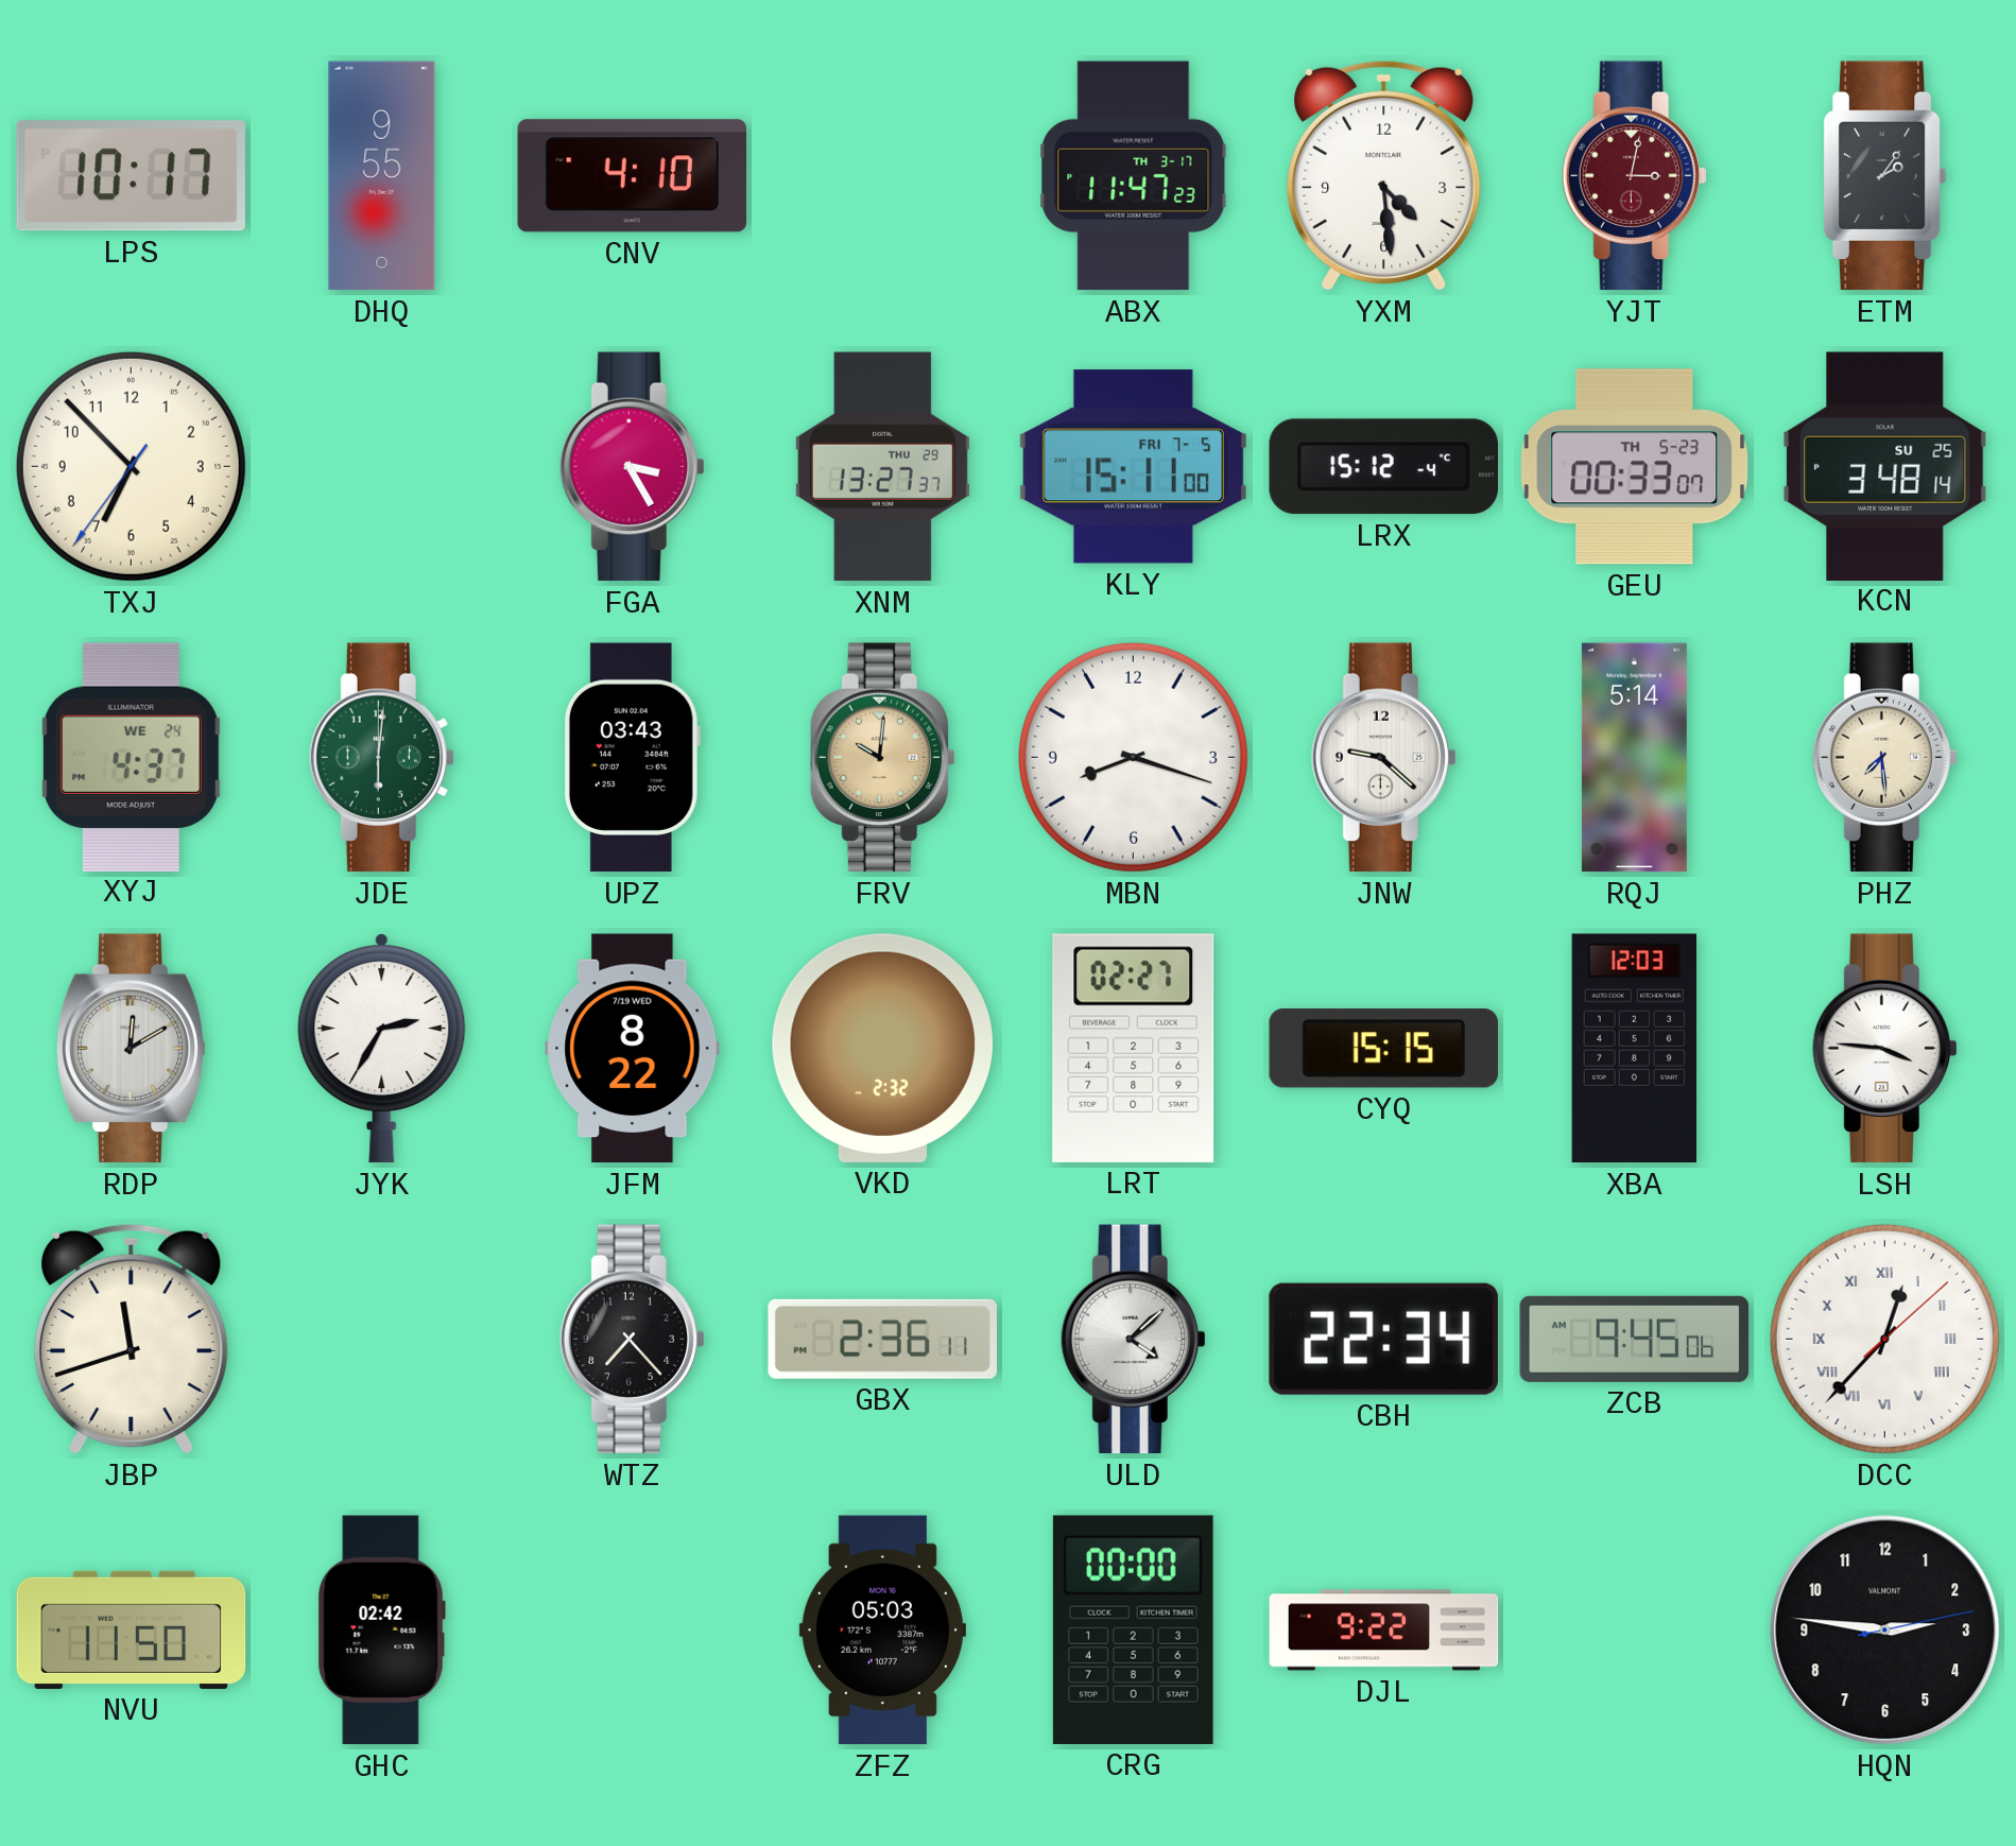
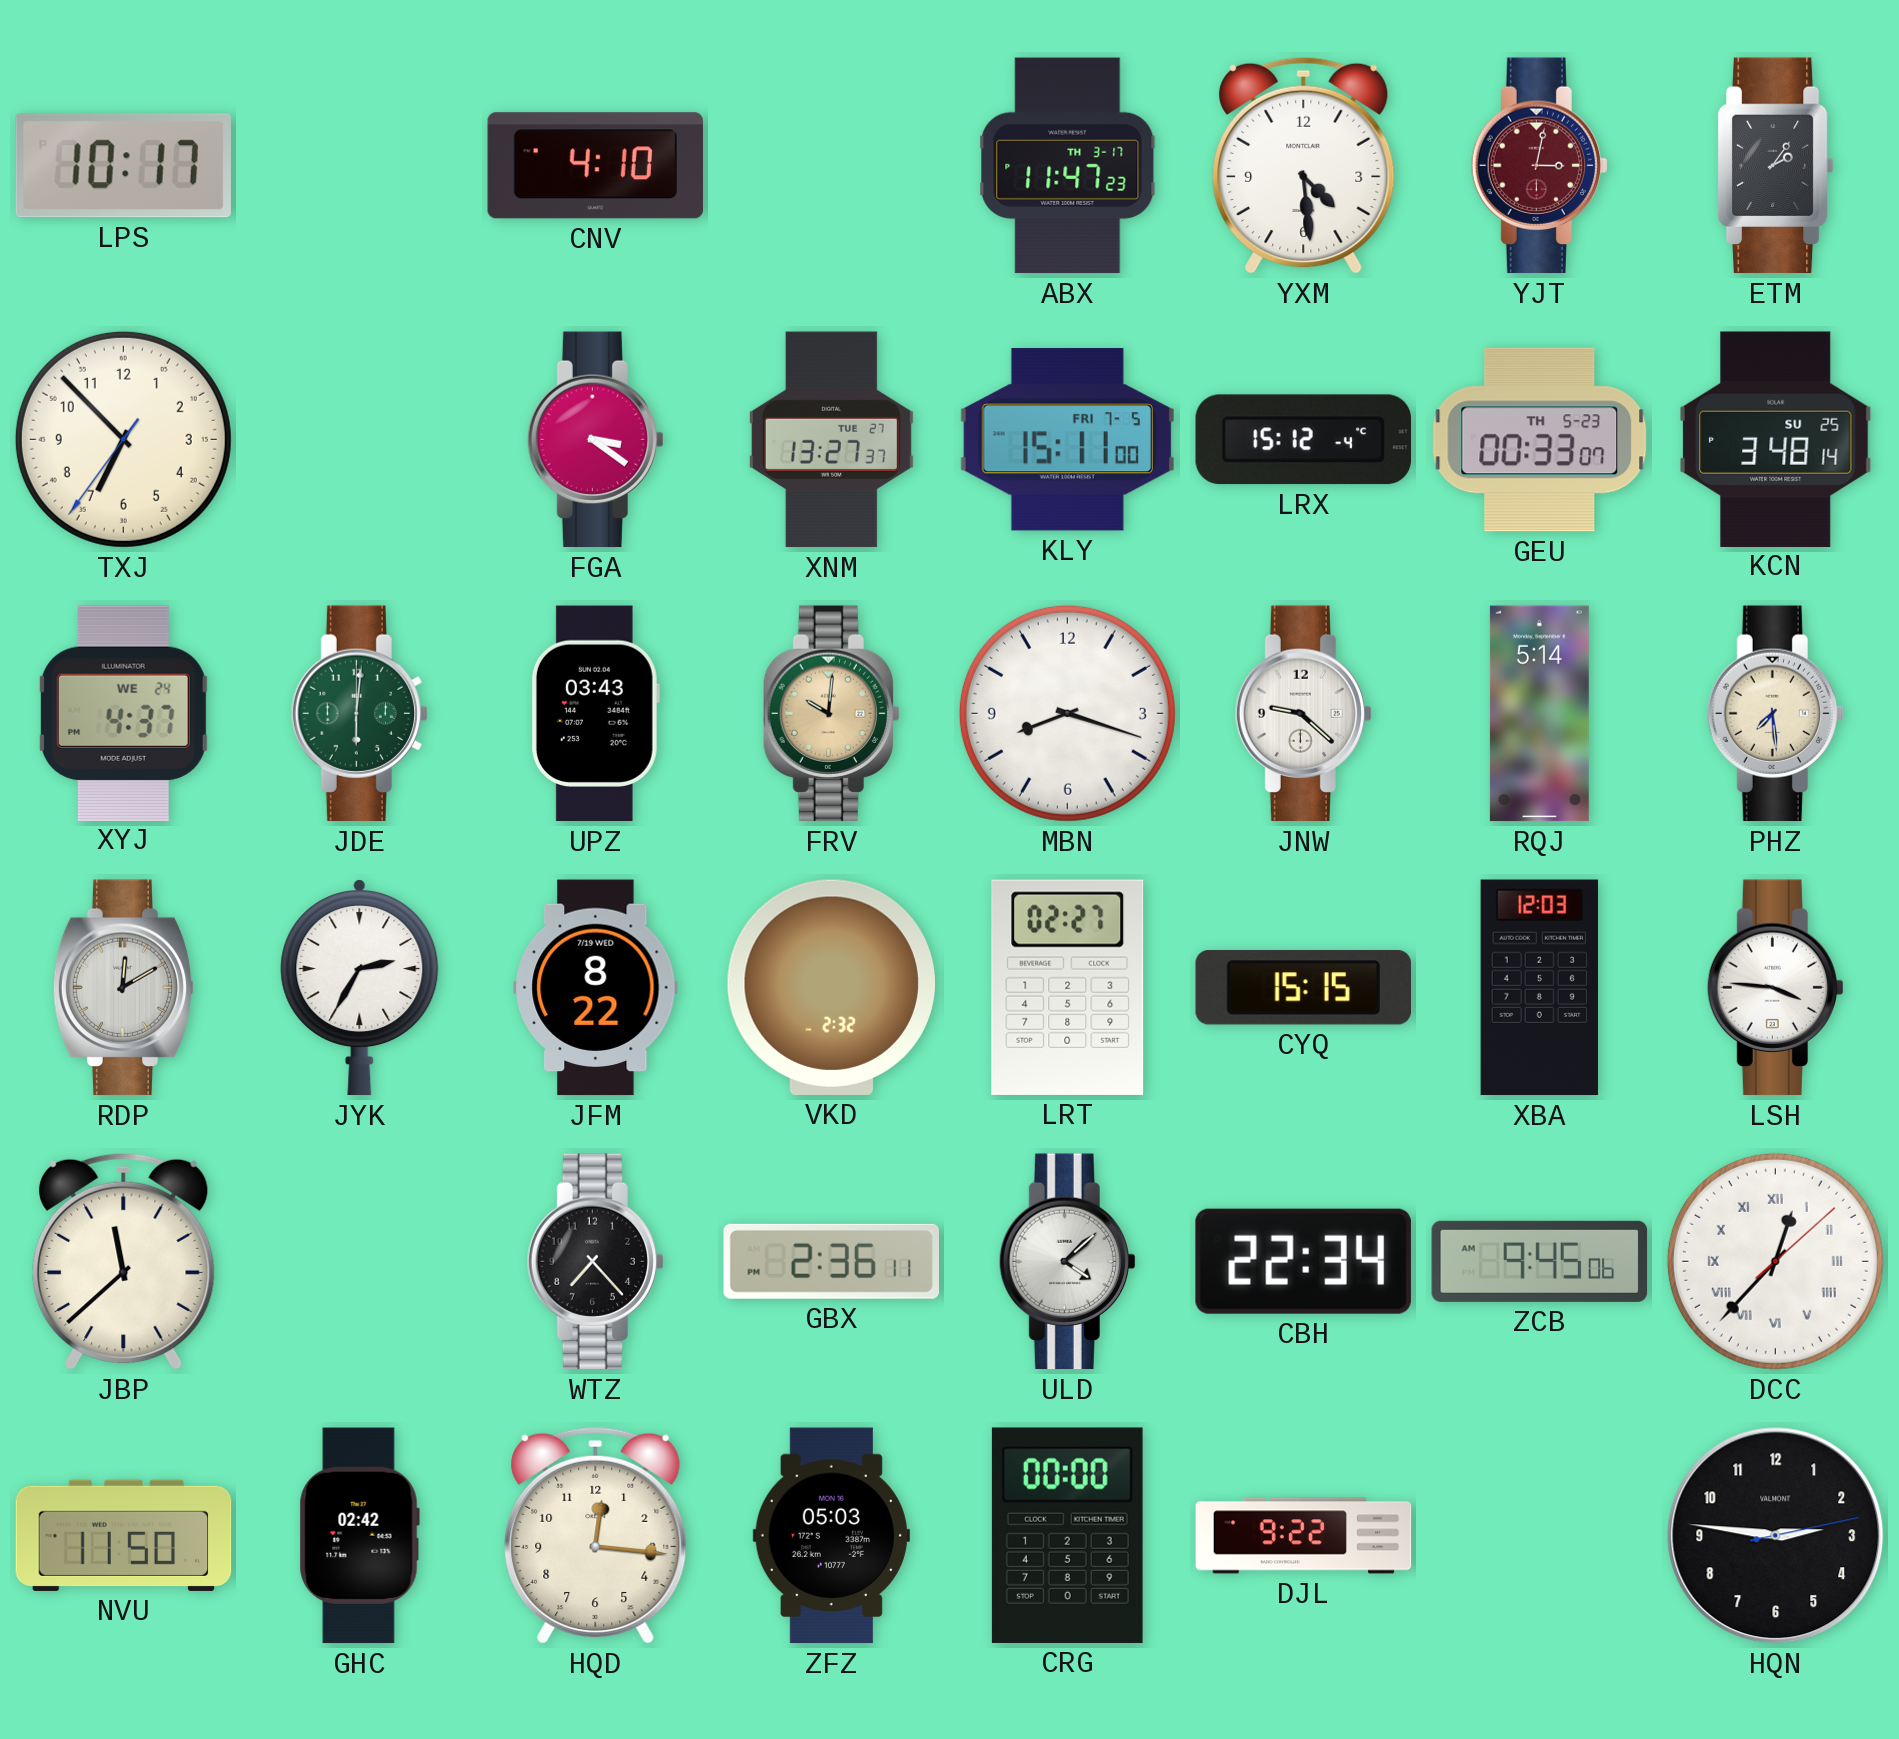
DHQ: 9:55 -> none
FGA: 3:25 -> 3:21
XNM date: THU 29 -> TUE 27
JBP: 11:42 -> 11:38
HQD: none -> 12:16
